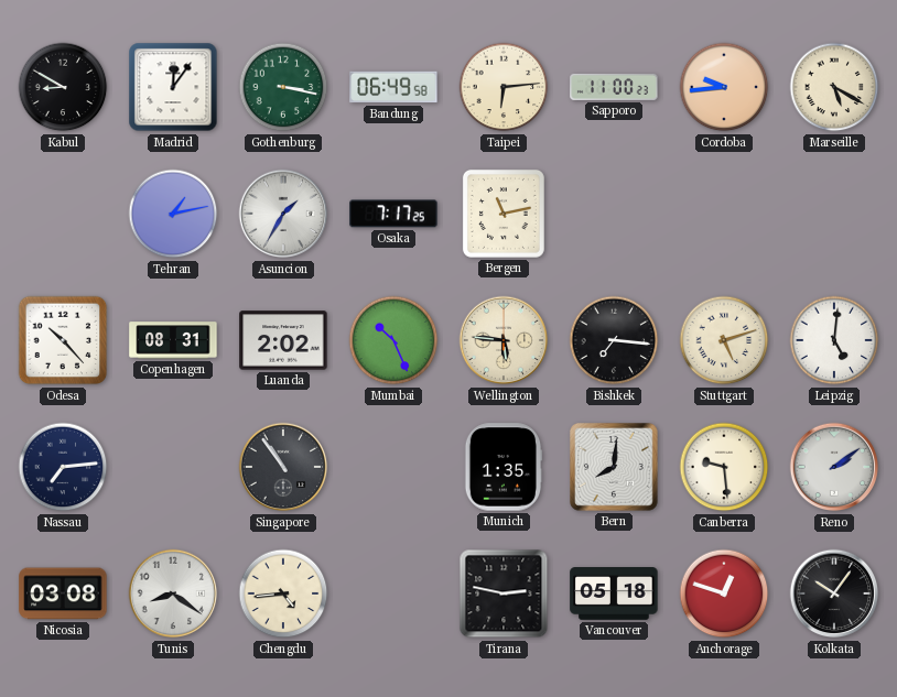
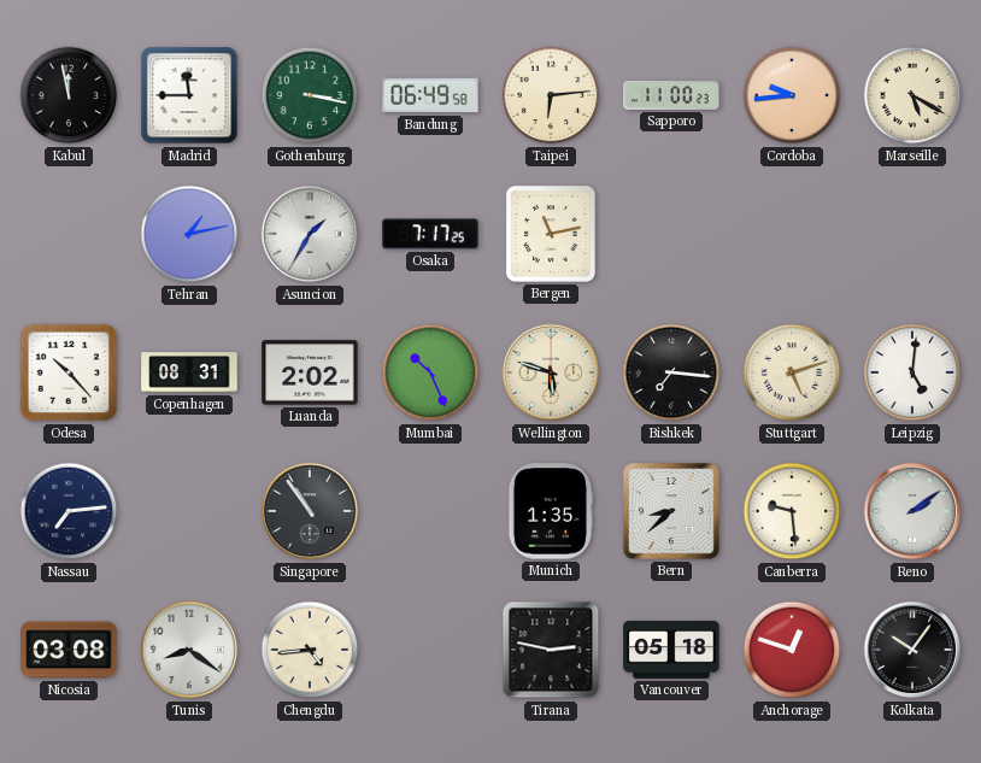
Kabul: 8:50 -> 11:58
Madrid: 12:06 -> 11:45
Wellington: 5:46 -> 5:48
Bern: 8:01 -> 8:38
